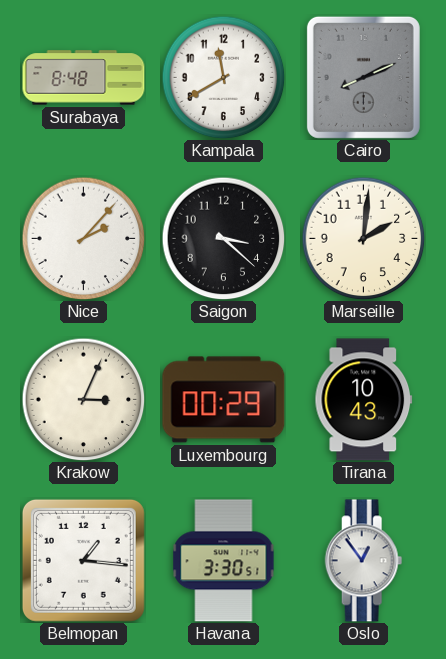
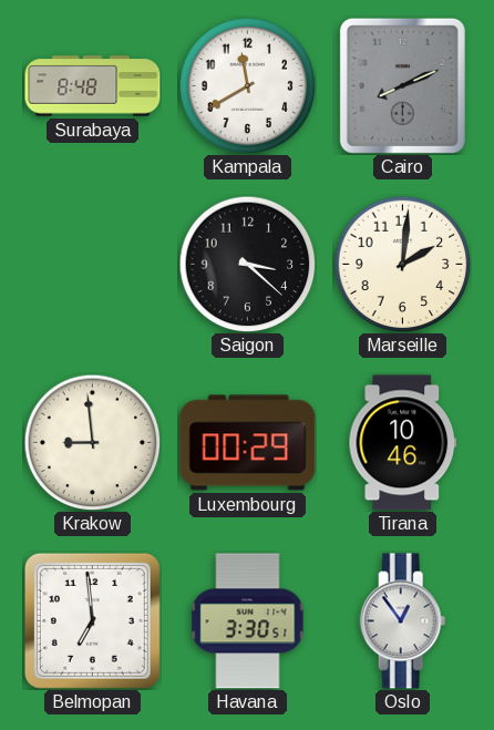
Nice: 2:07 -> none
Krakow: 3:04 -> 8:59
Tirana: 10:43 -> 10:46
Belmopan: 1:16 -> 6:59
